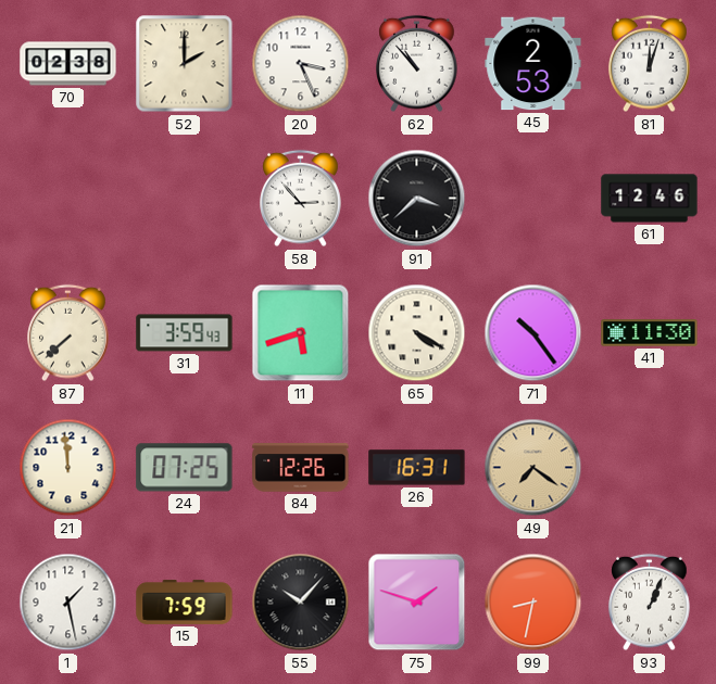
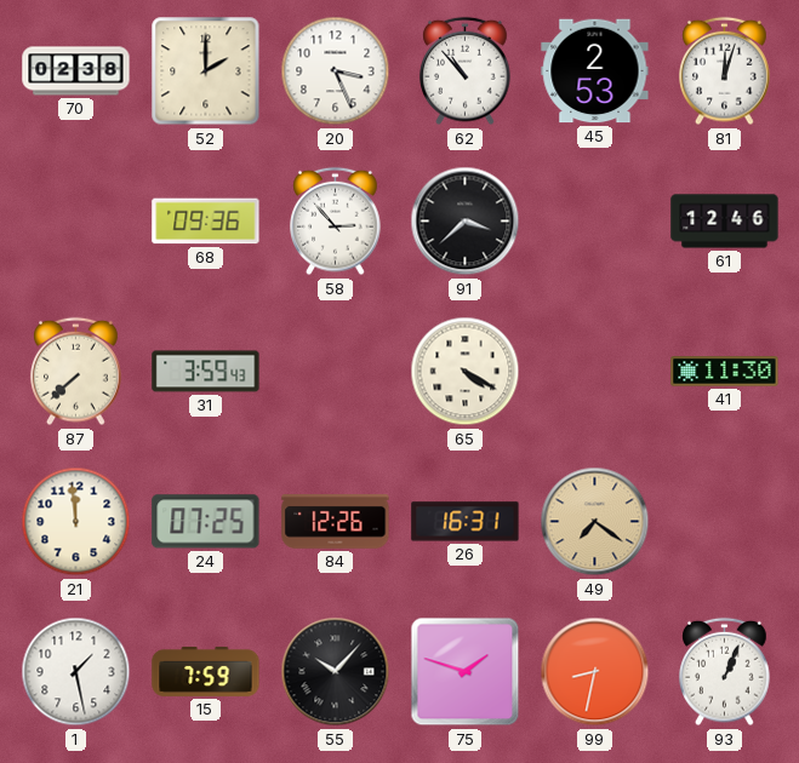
68: none -> 09:36
11: 5:42 -> none
71: 10:24 -> none
